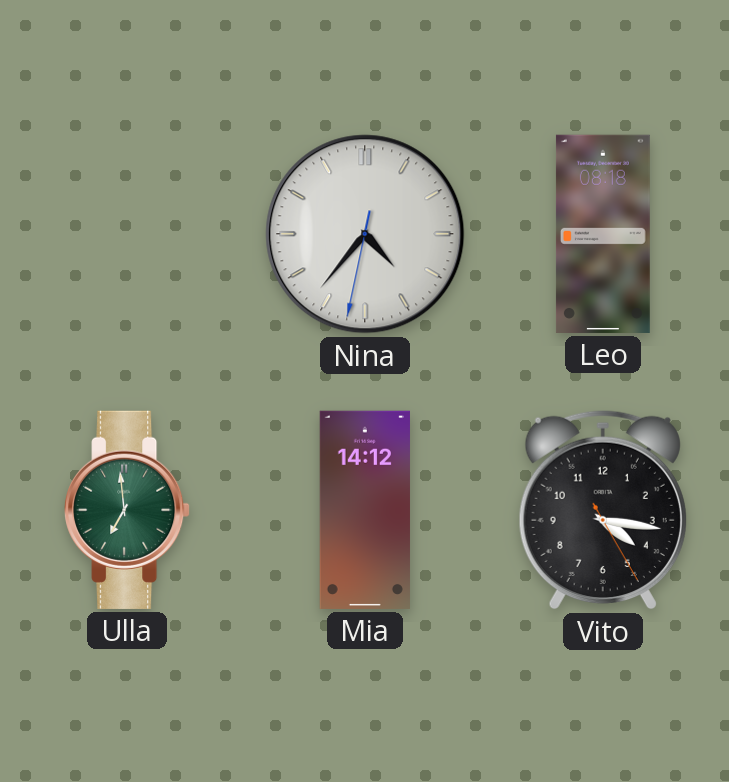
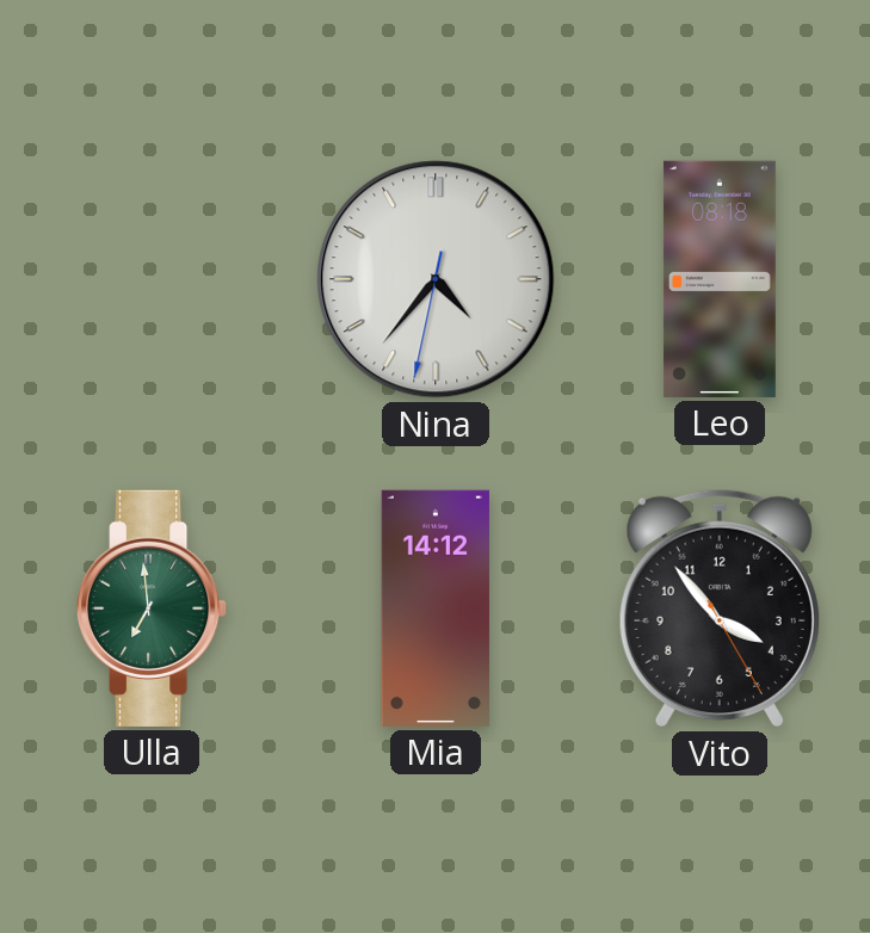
Vito: 4:16 -> 3:53
